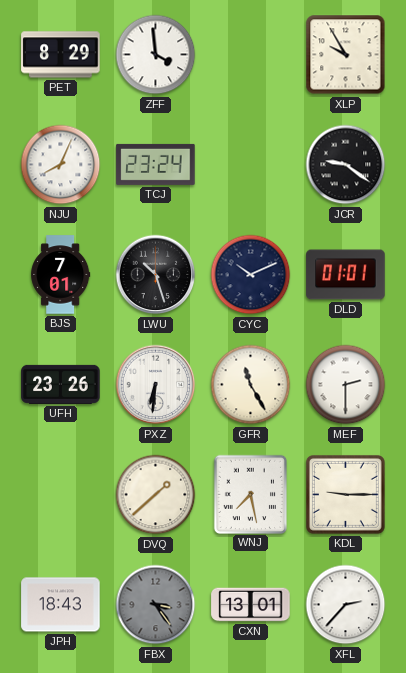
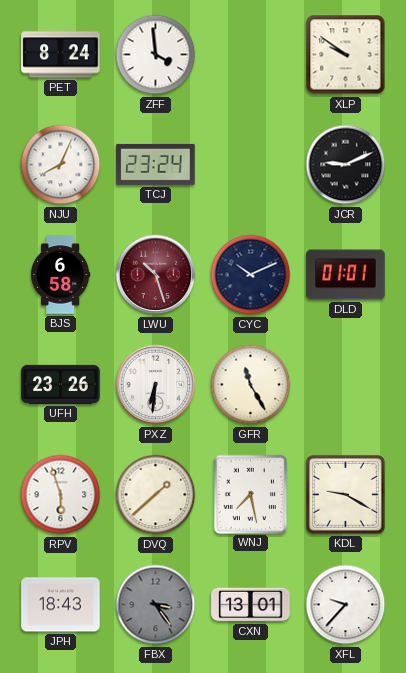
PET: 8:29 -> 8:24
XLP: 9:55 -> 9:51
JCR: 9:21 -> 9:11
BJS: 7:01 -> 6:58
LWU dial: black -> burgundy
MEF: 2:30 -> none
RPV: none -> 5:57
KDL: 9:15 -> 9:20
XFL: 2:37 -> 9:37
